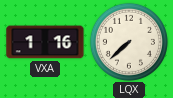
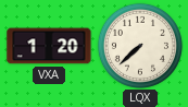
VXA: 1:16 -> 1:20
